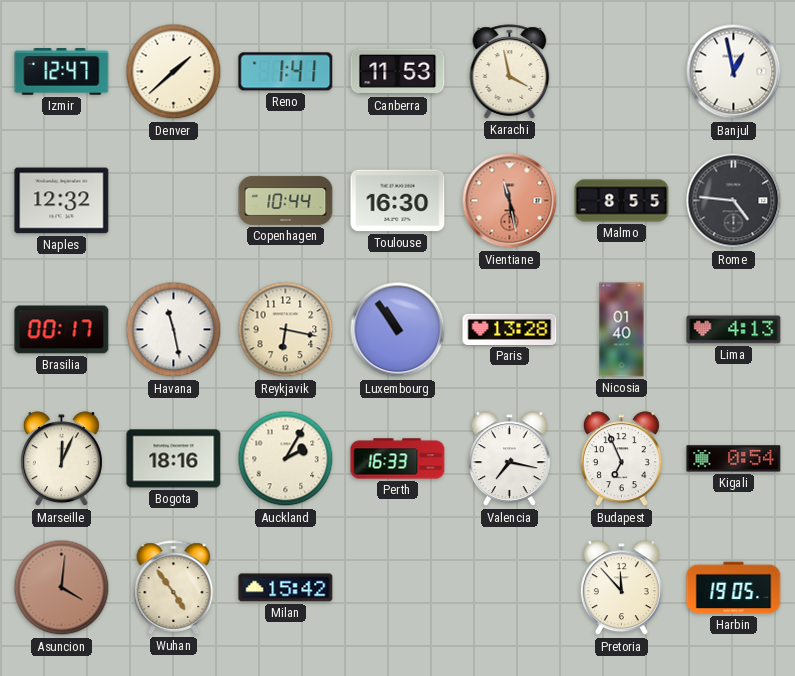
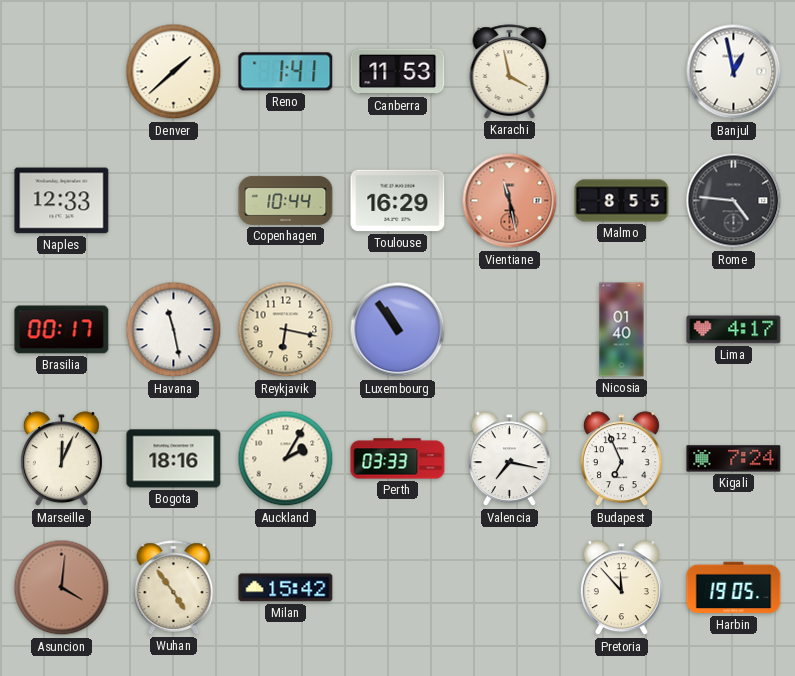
Izmir: 12:47 -> none
Naples: 12:32 -> 12:33
Toulouse: 16:30 -> 16:29
Paris: 13:28 -> none
Lima: 4:13 -> 4:17
Perth: 16:33 -> 03:33
Kigali: 0:54 -> 7:24
